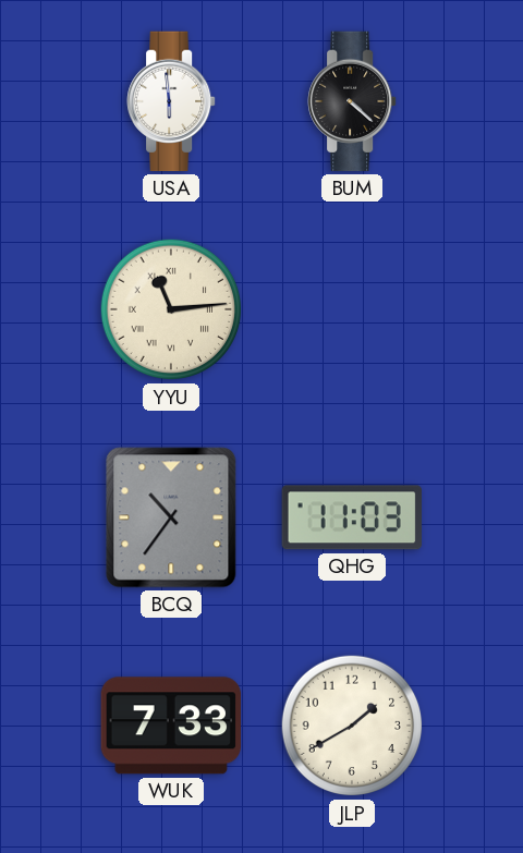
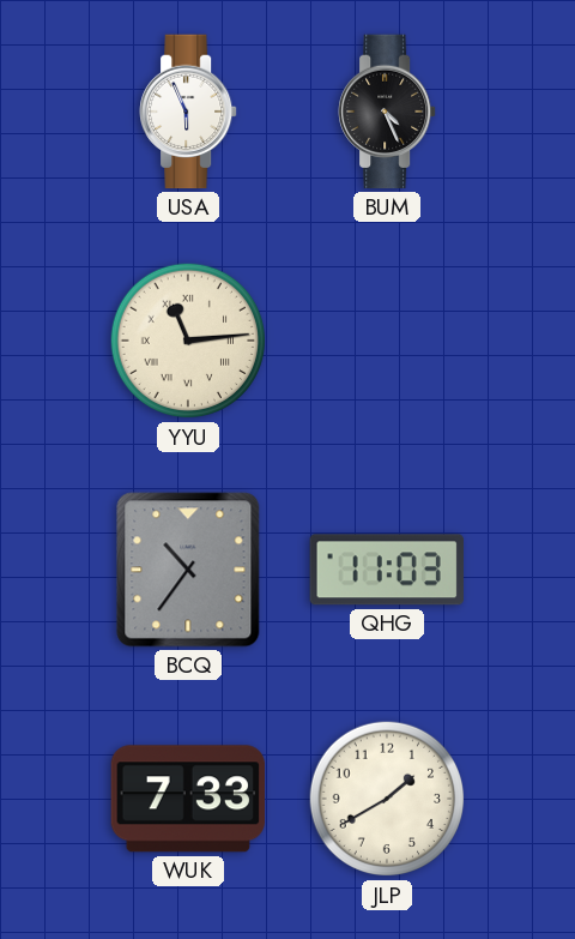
USA: 5:59 -> 5:56
BUM: 4:22 -> 4:26
